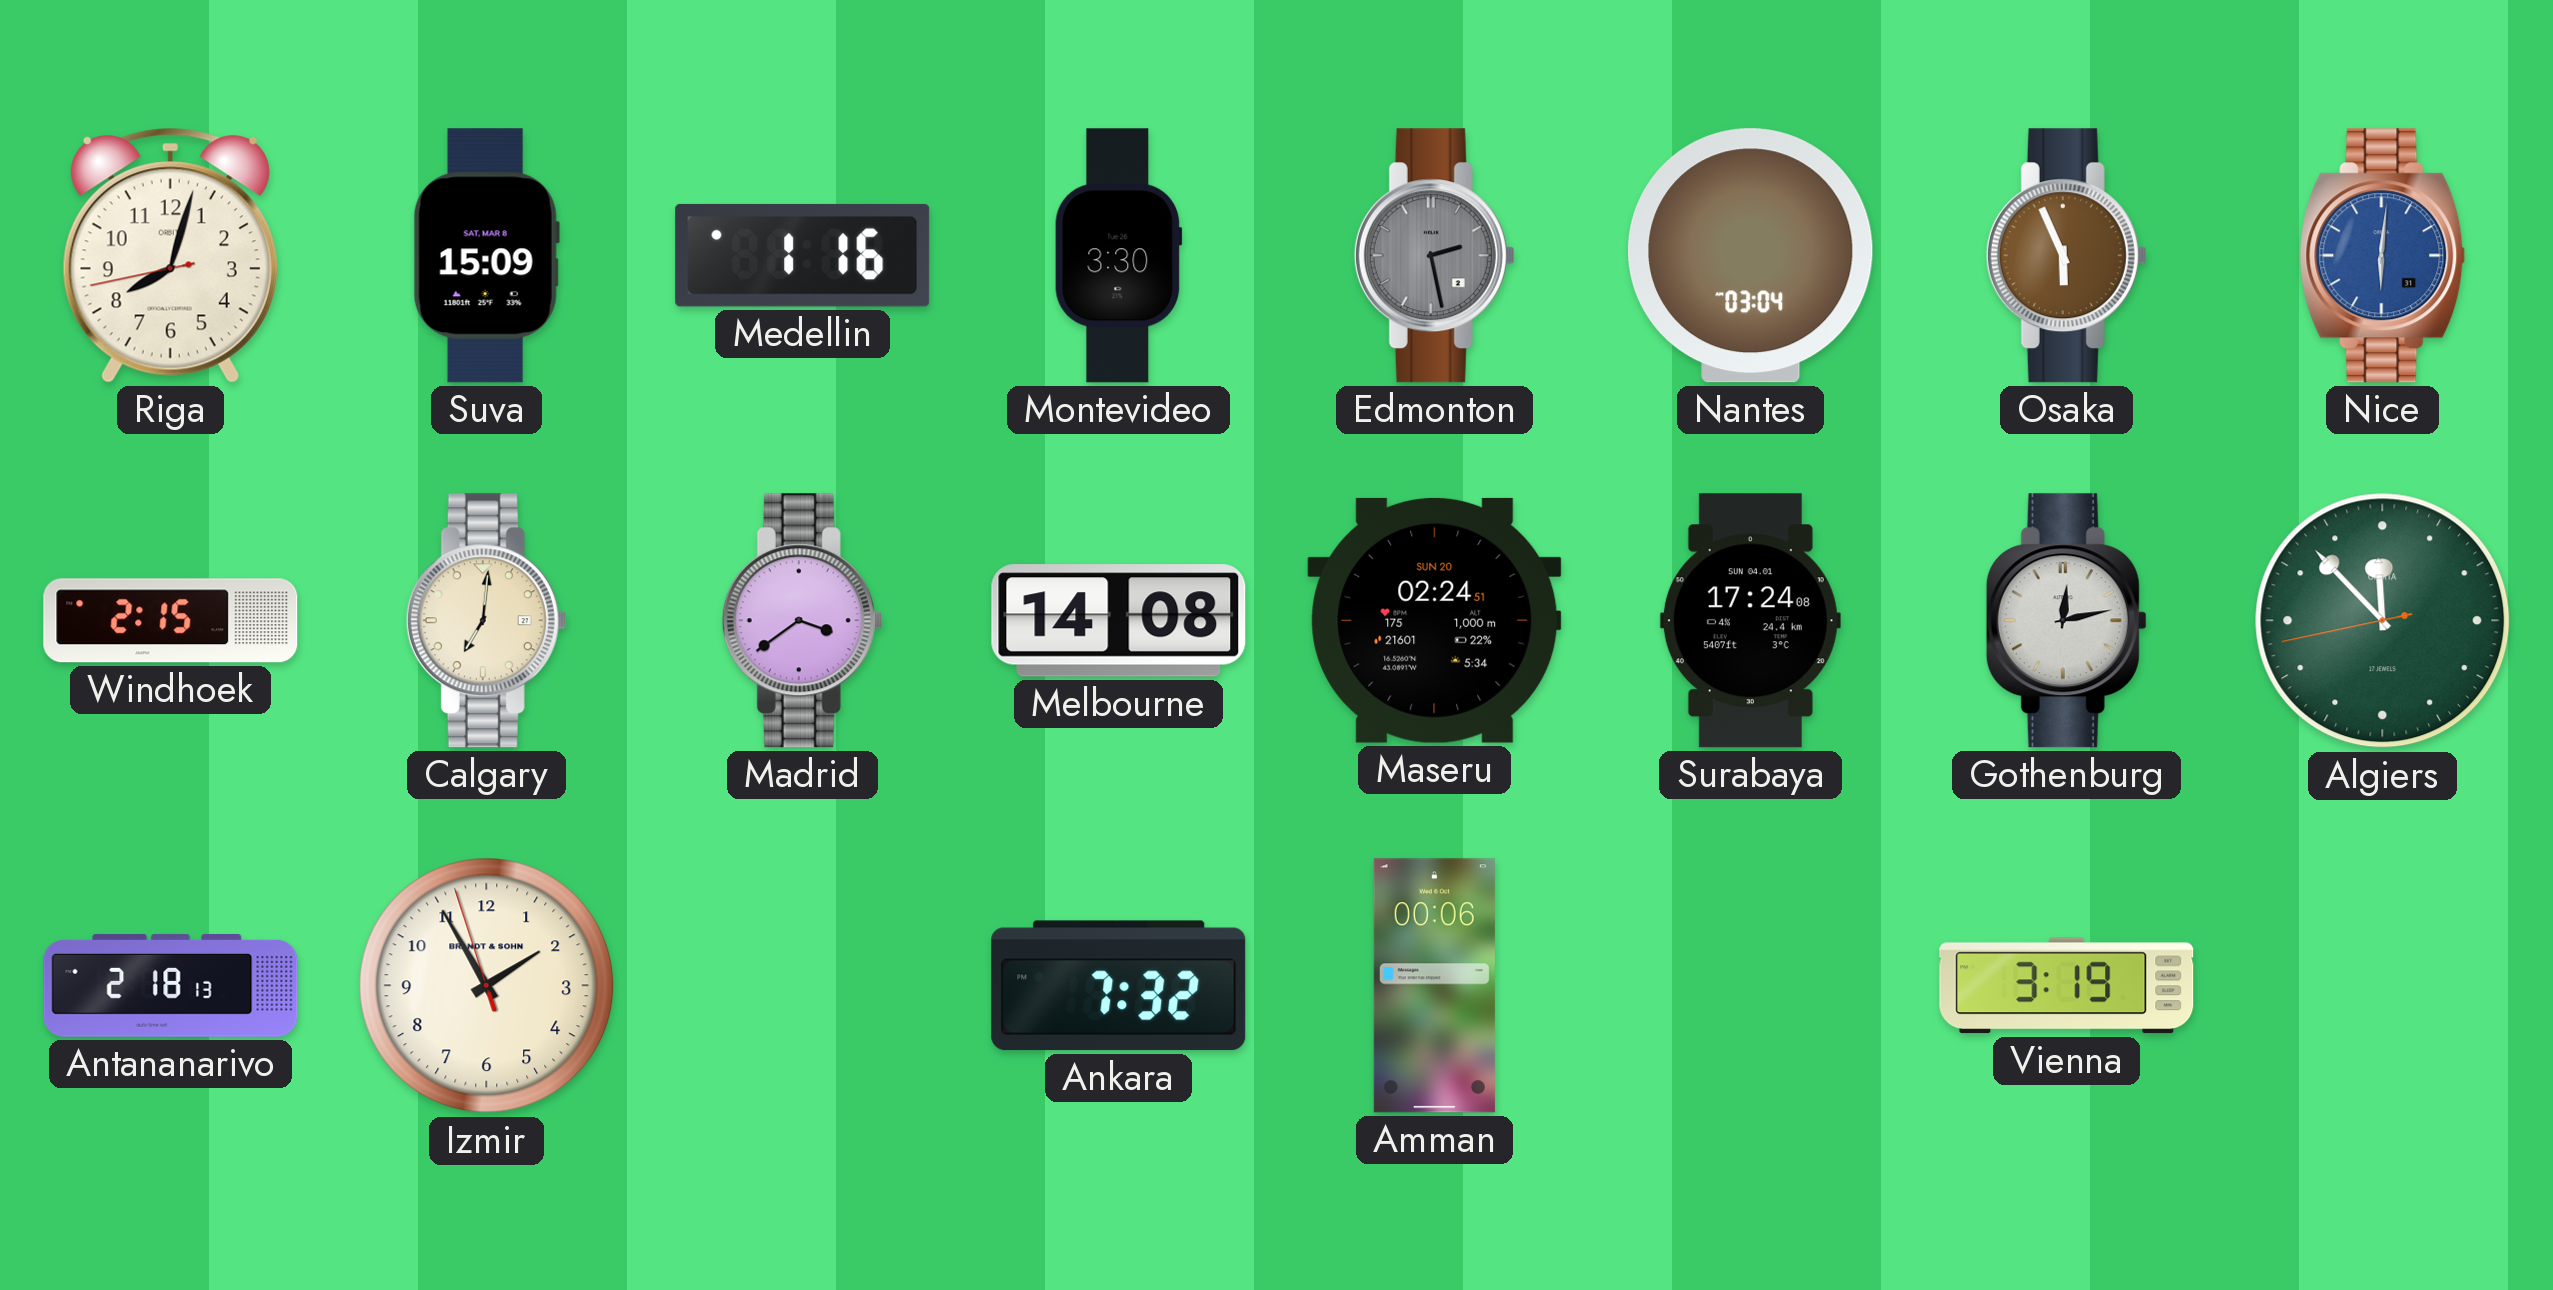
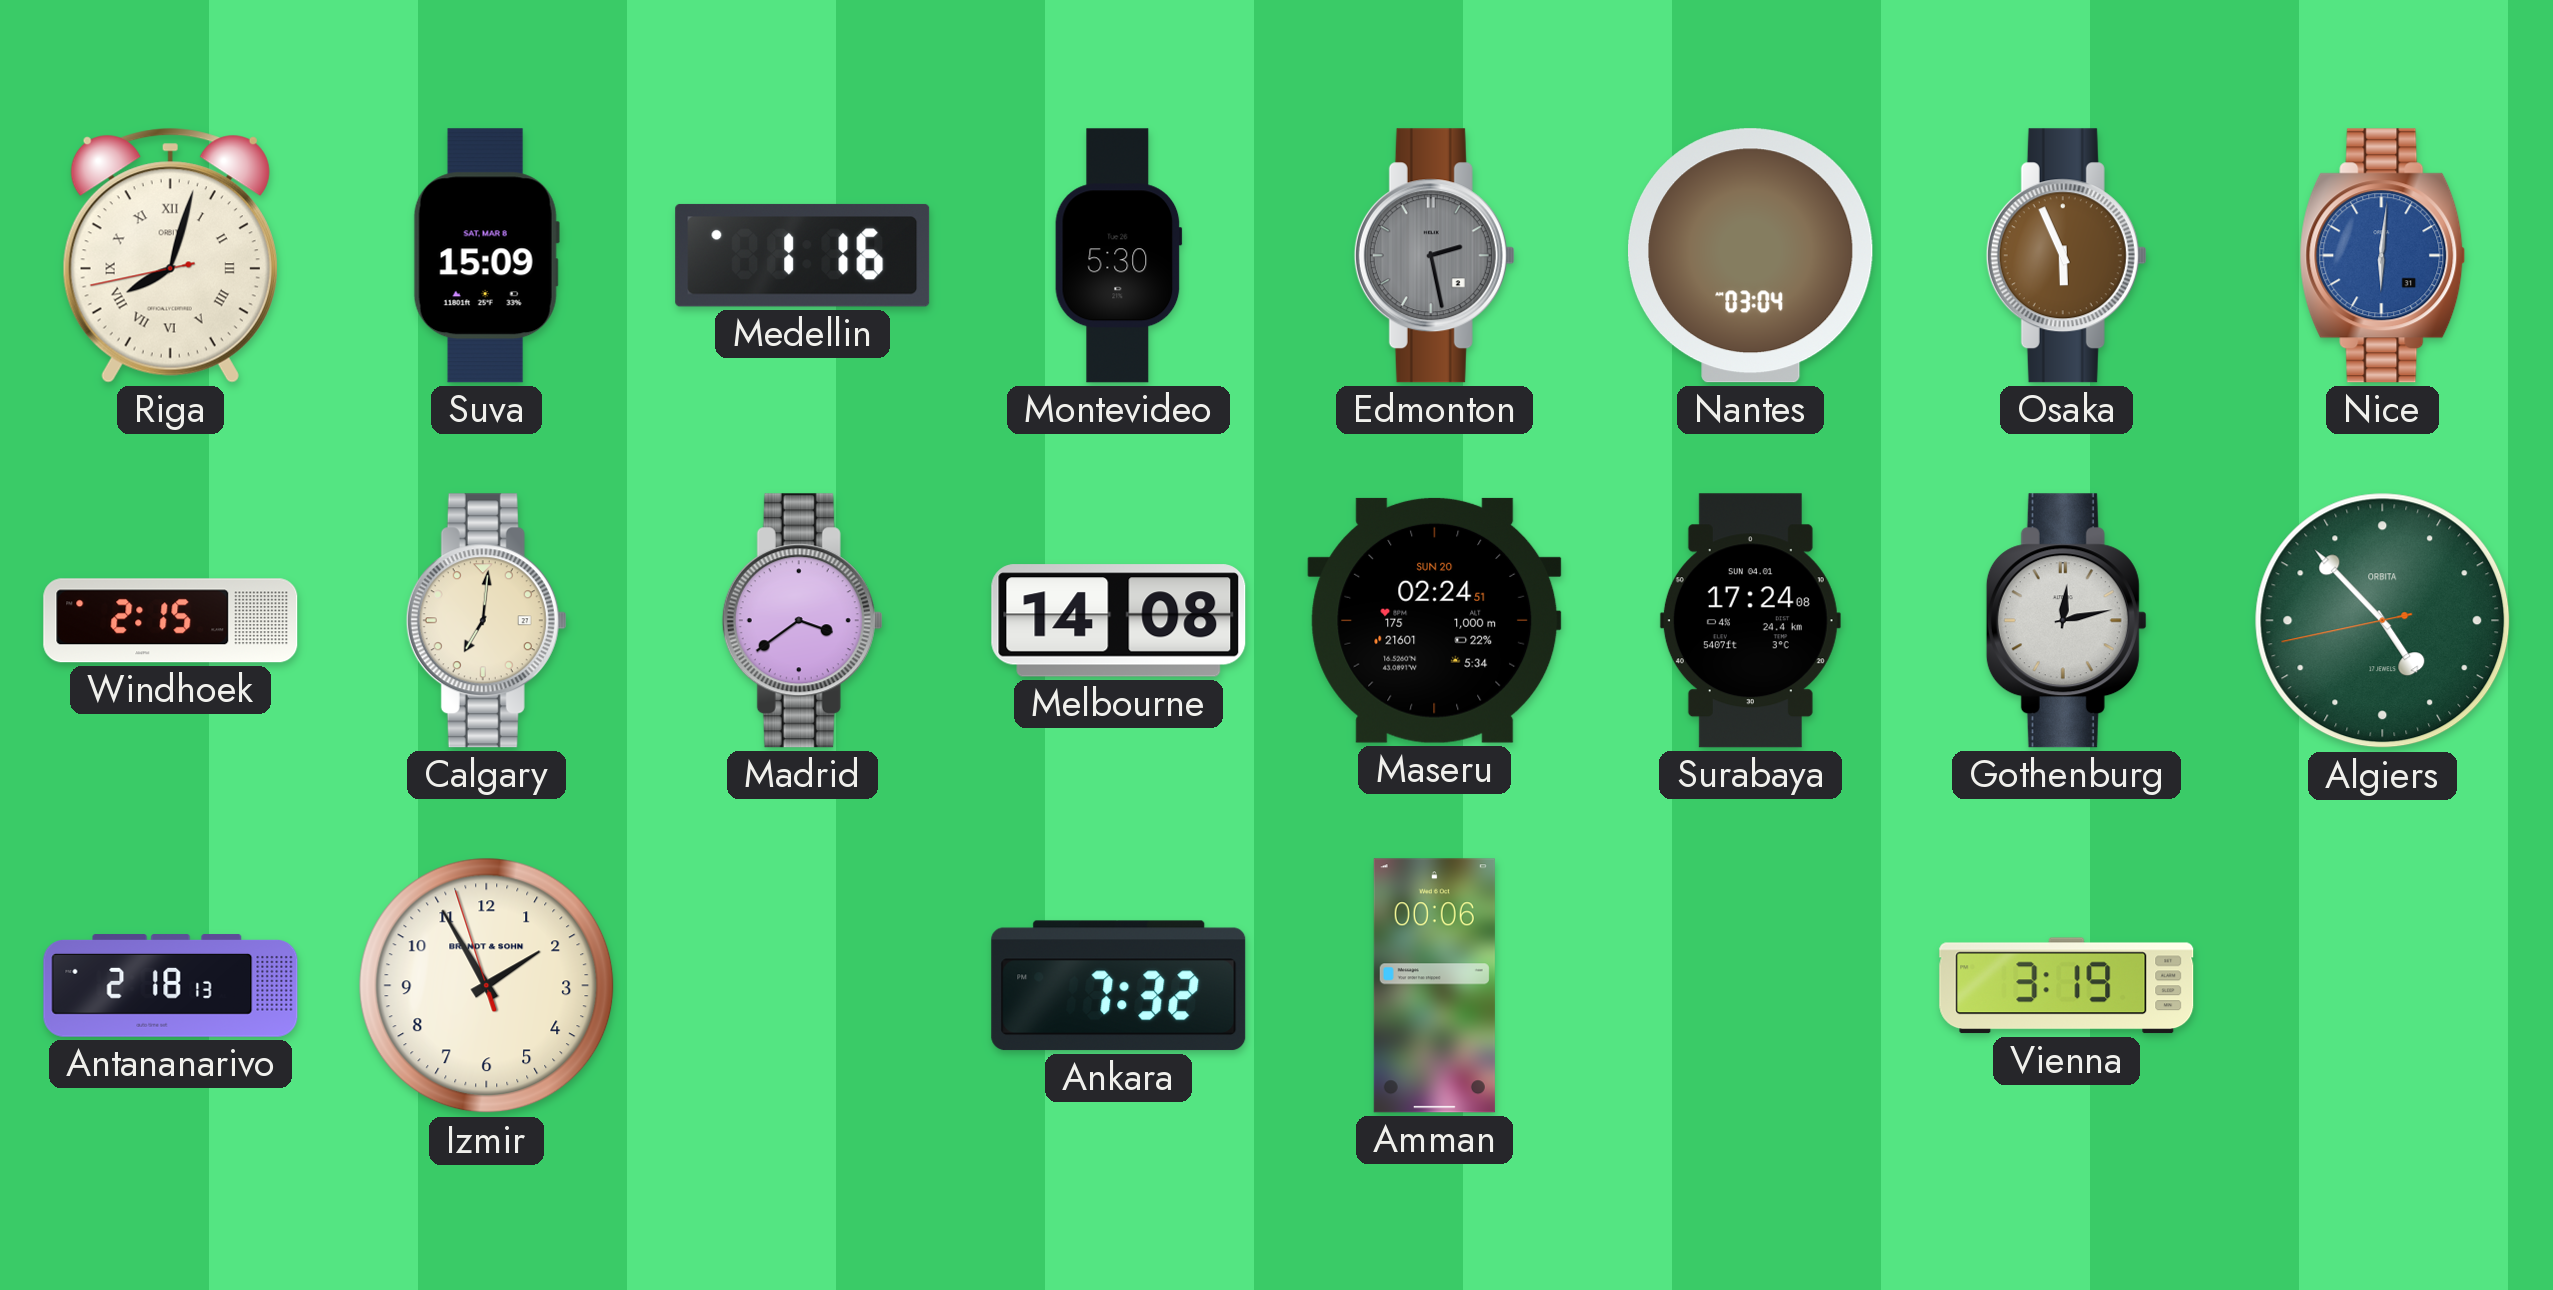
Riga numerals: Arabic -> Roman
Montevideo: 3:30 -> 5:30
Algiers: 11:52 -> 4:52
